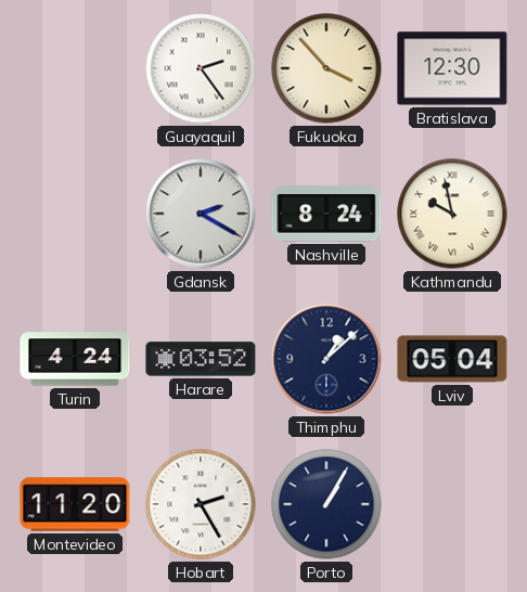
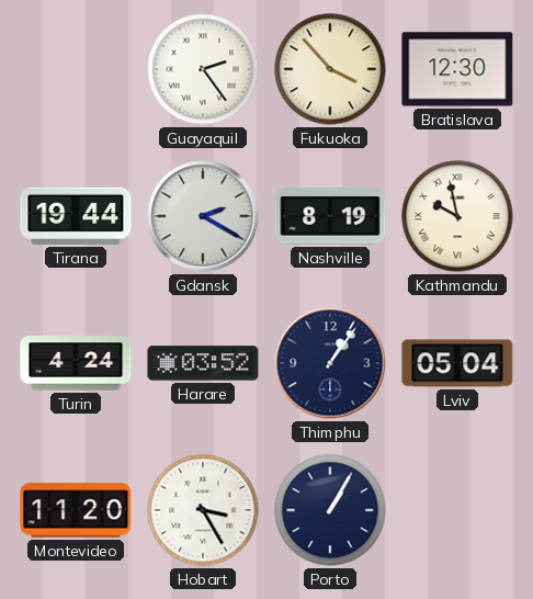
Tirana: none -> 19:44
Nashville: 8:24 -> 8:19
Thimphu: 1:08 -> 1:06
Hobart: 2:25 -> 3:25
